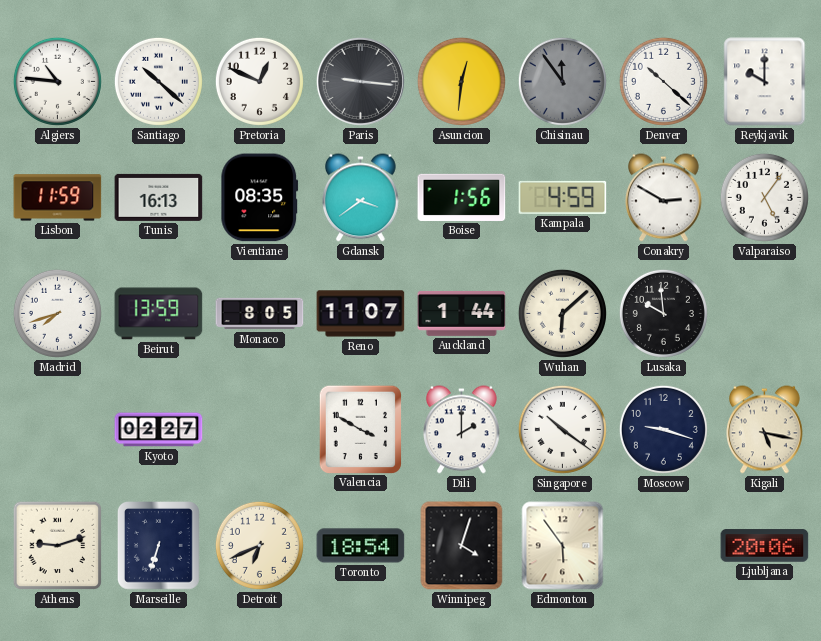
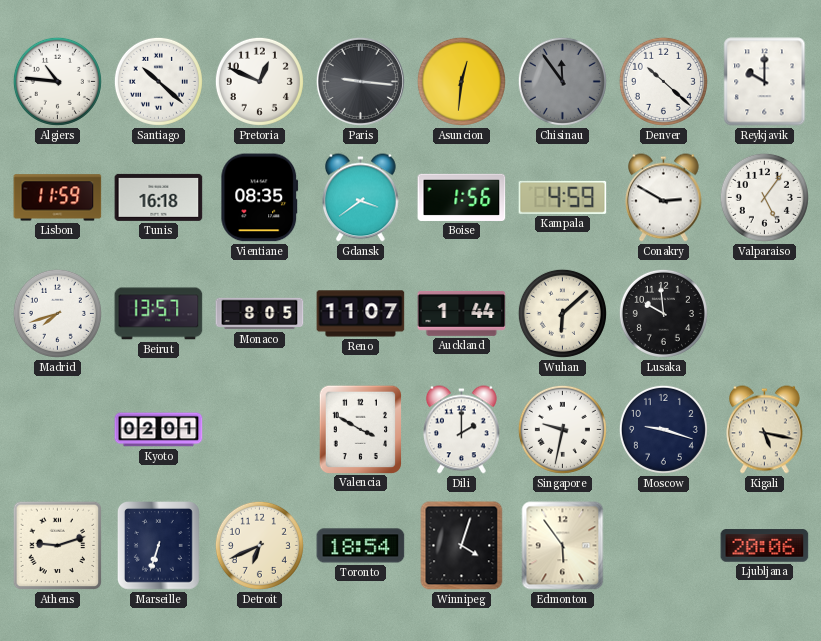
Tunis: 16:13 -> 16:18
Beirut: 13:59 -> 13:57
Kyoto: 02:27 -> 02:01
Singapore: 10:21 -> 9:32
